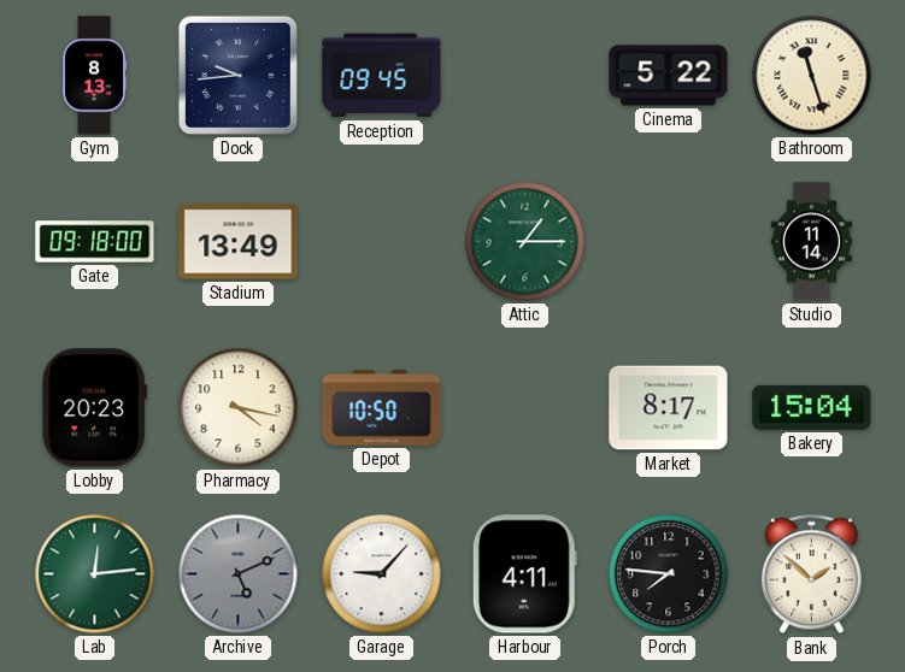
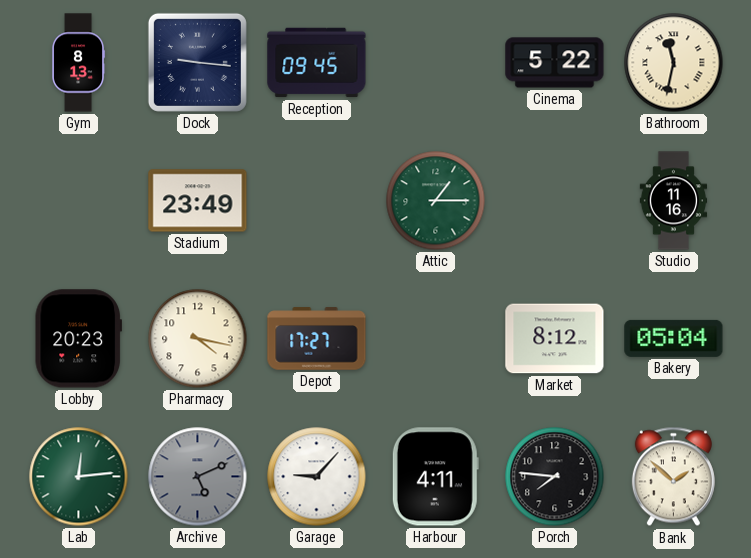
Dock: 9:44 -> 9:16
Bathroom: 11:27 -> 11:32
Gate: 09:18 -> none
Stadium: 13:49 -> 23:49
Studio: 11:14 -> 11:16
Depot: 10:50 -> 17:27
Market: 8:17 -> 8:12
Bakery: 15:04 -> 05:04
